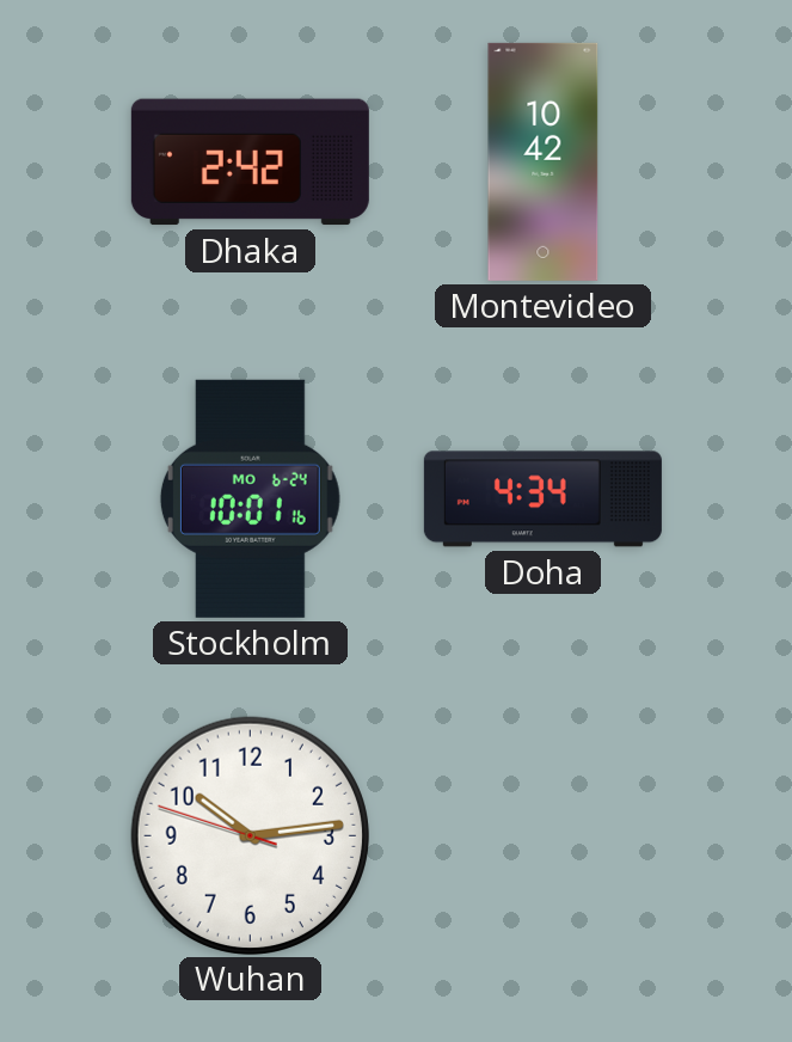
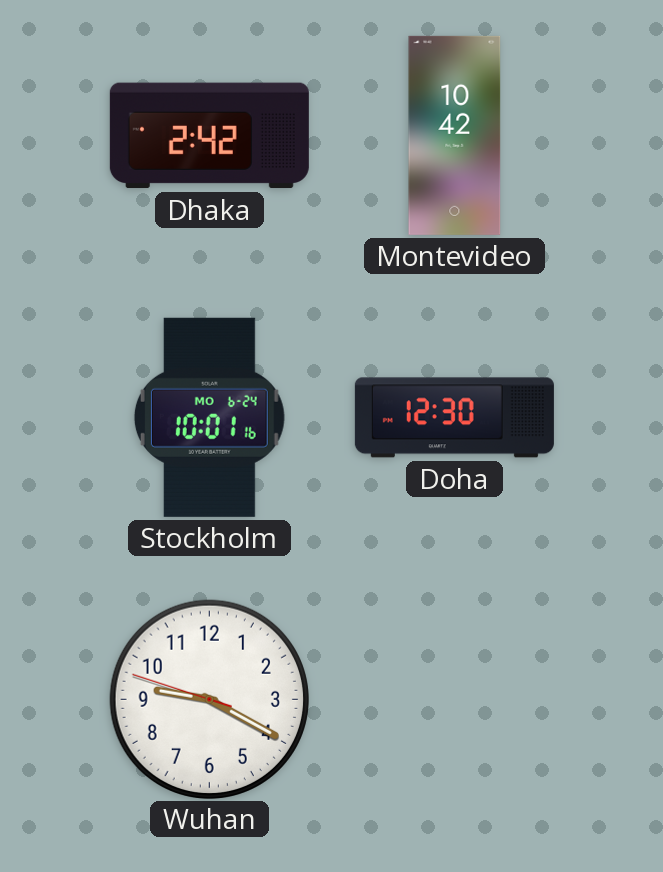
Doha: 4:34 -> 12:30
Wuhan: 10:13 -> 9:19
